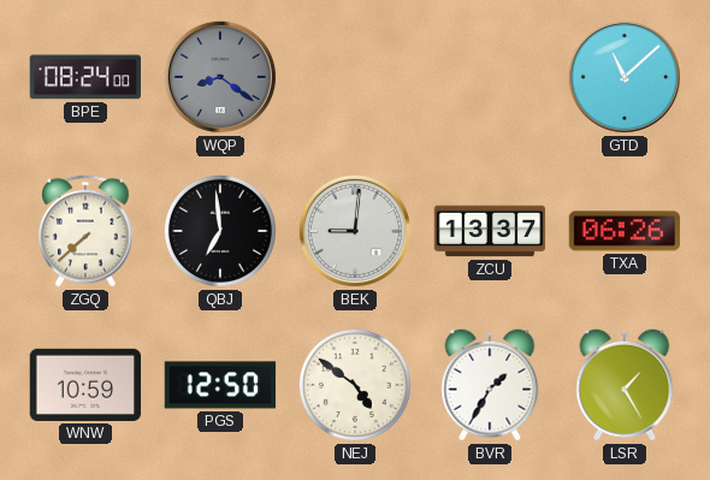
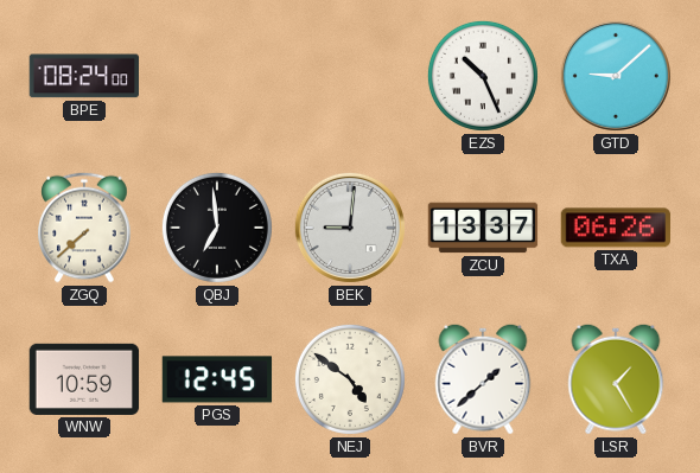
WQP: 8:21 -> none
EZS: none -> 10:26
GTD: 11:08 -> 9:08
PGS: 12:50 -> 12:45
BVR: 1:35 -> 1:38
